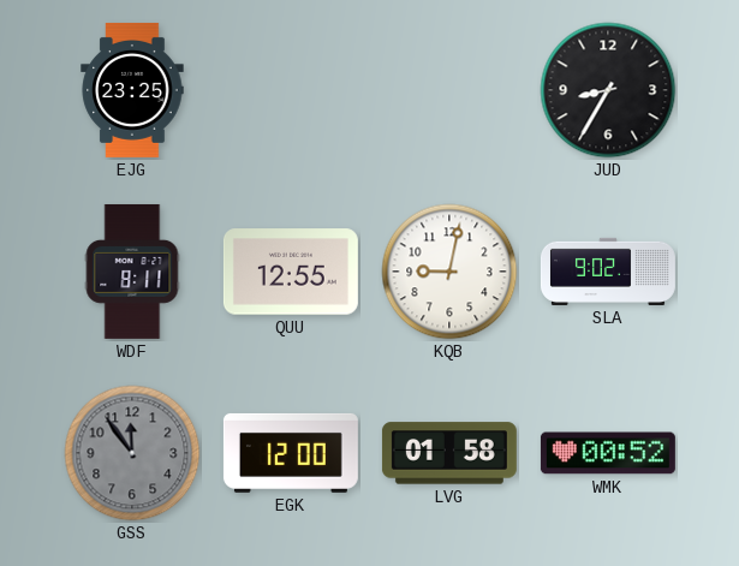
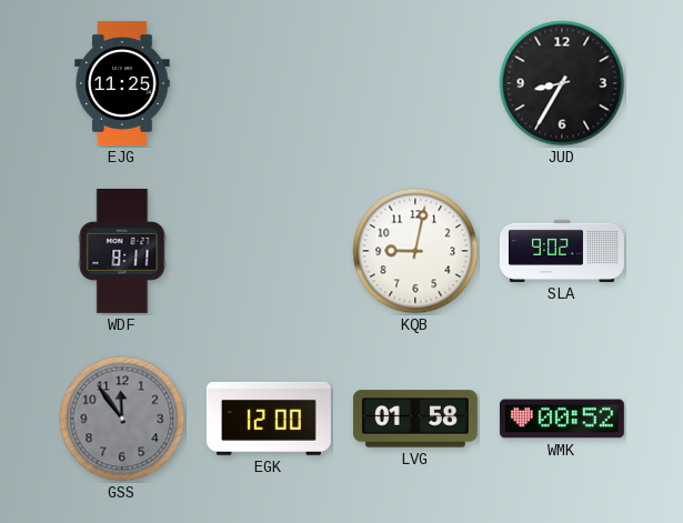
EJG: 23:25 -> 11:25
QUU: 12:55 -> none
